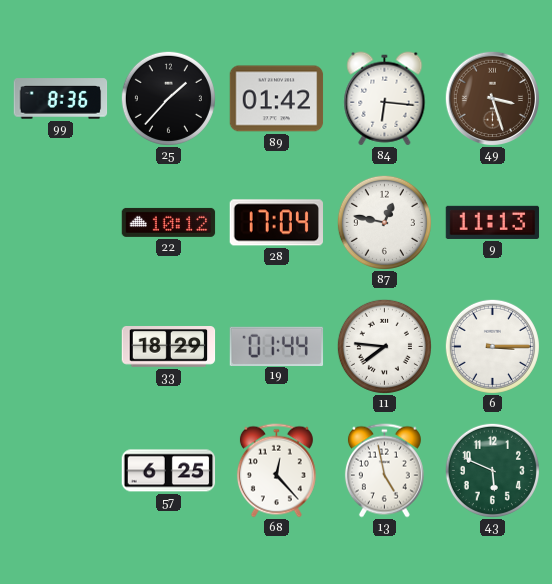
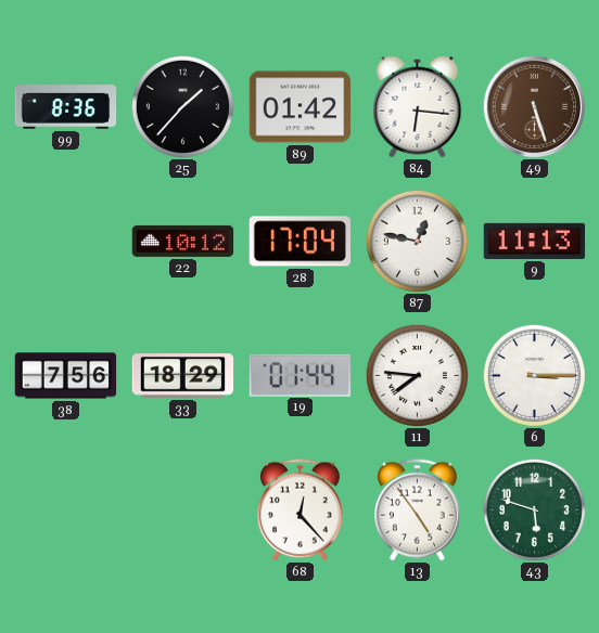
49: 3:27 -> 5:27
38: none -> 7:56
57: 6:25 -> none
13: 4:58 -> 4:54
43: 5:49 -> 5:48
